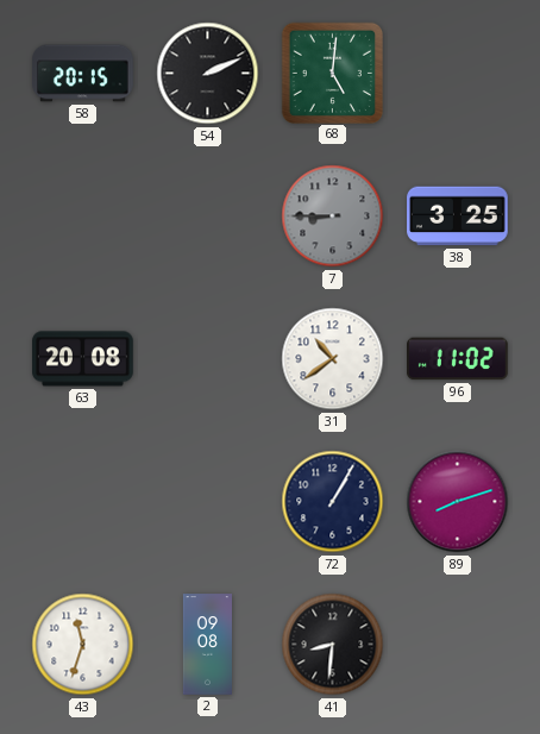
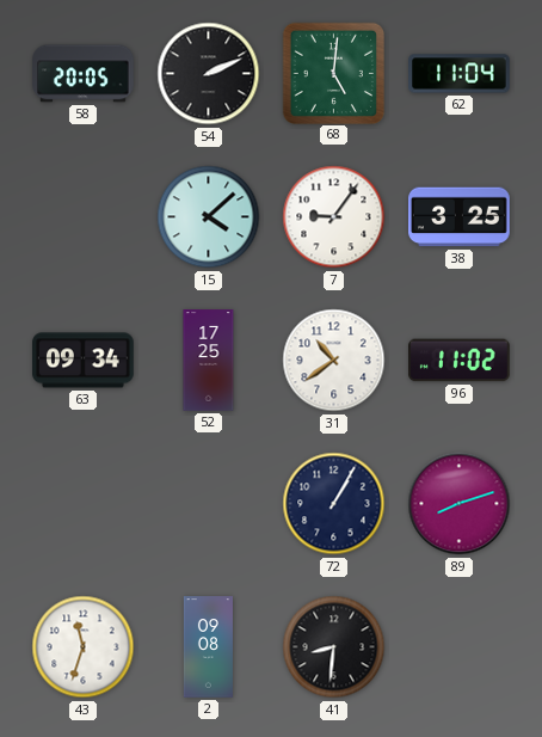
58: 20:15 -> 20:05
62: none -> 11:04
15: none -> 4:08
7: 8:45 -> 9:06
7 dial: grey -> white
63: 20:08 -> 09:34
52: none -> 17:25
